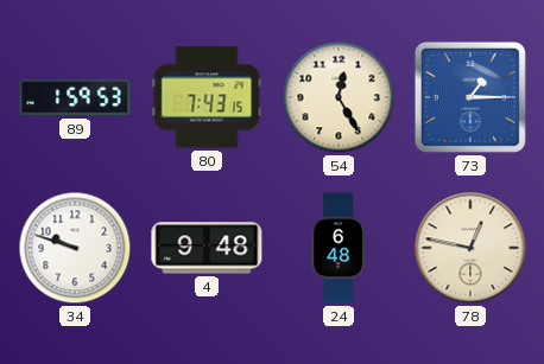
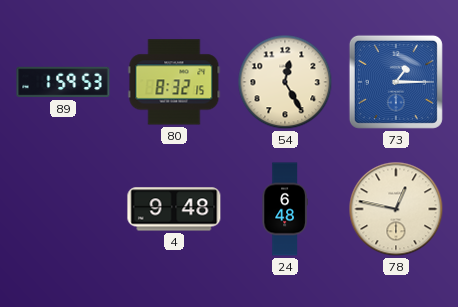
80: 7:43 -> 8:32
34: 9:48 -> none
